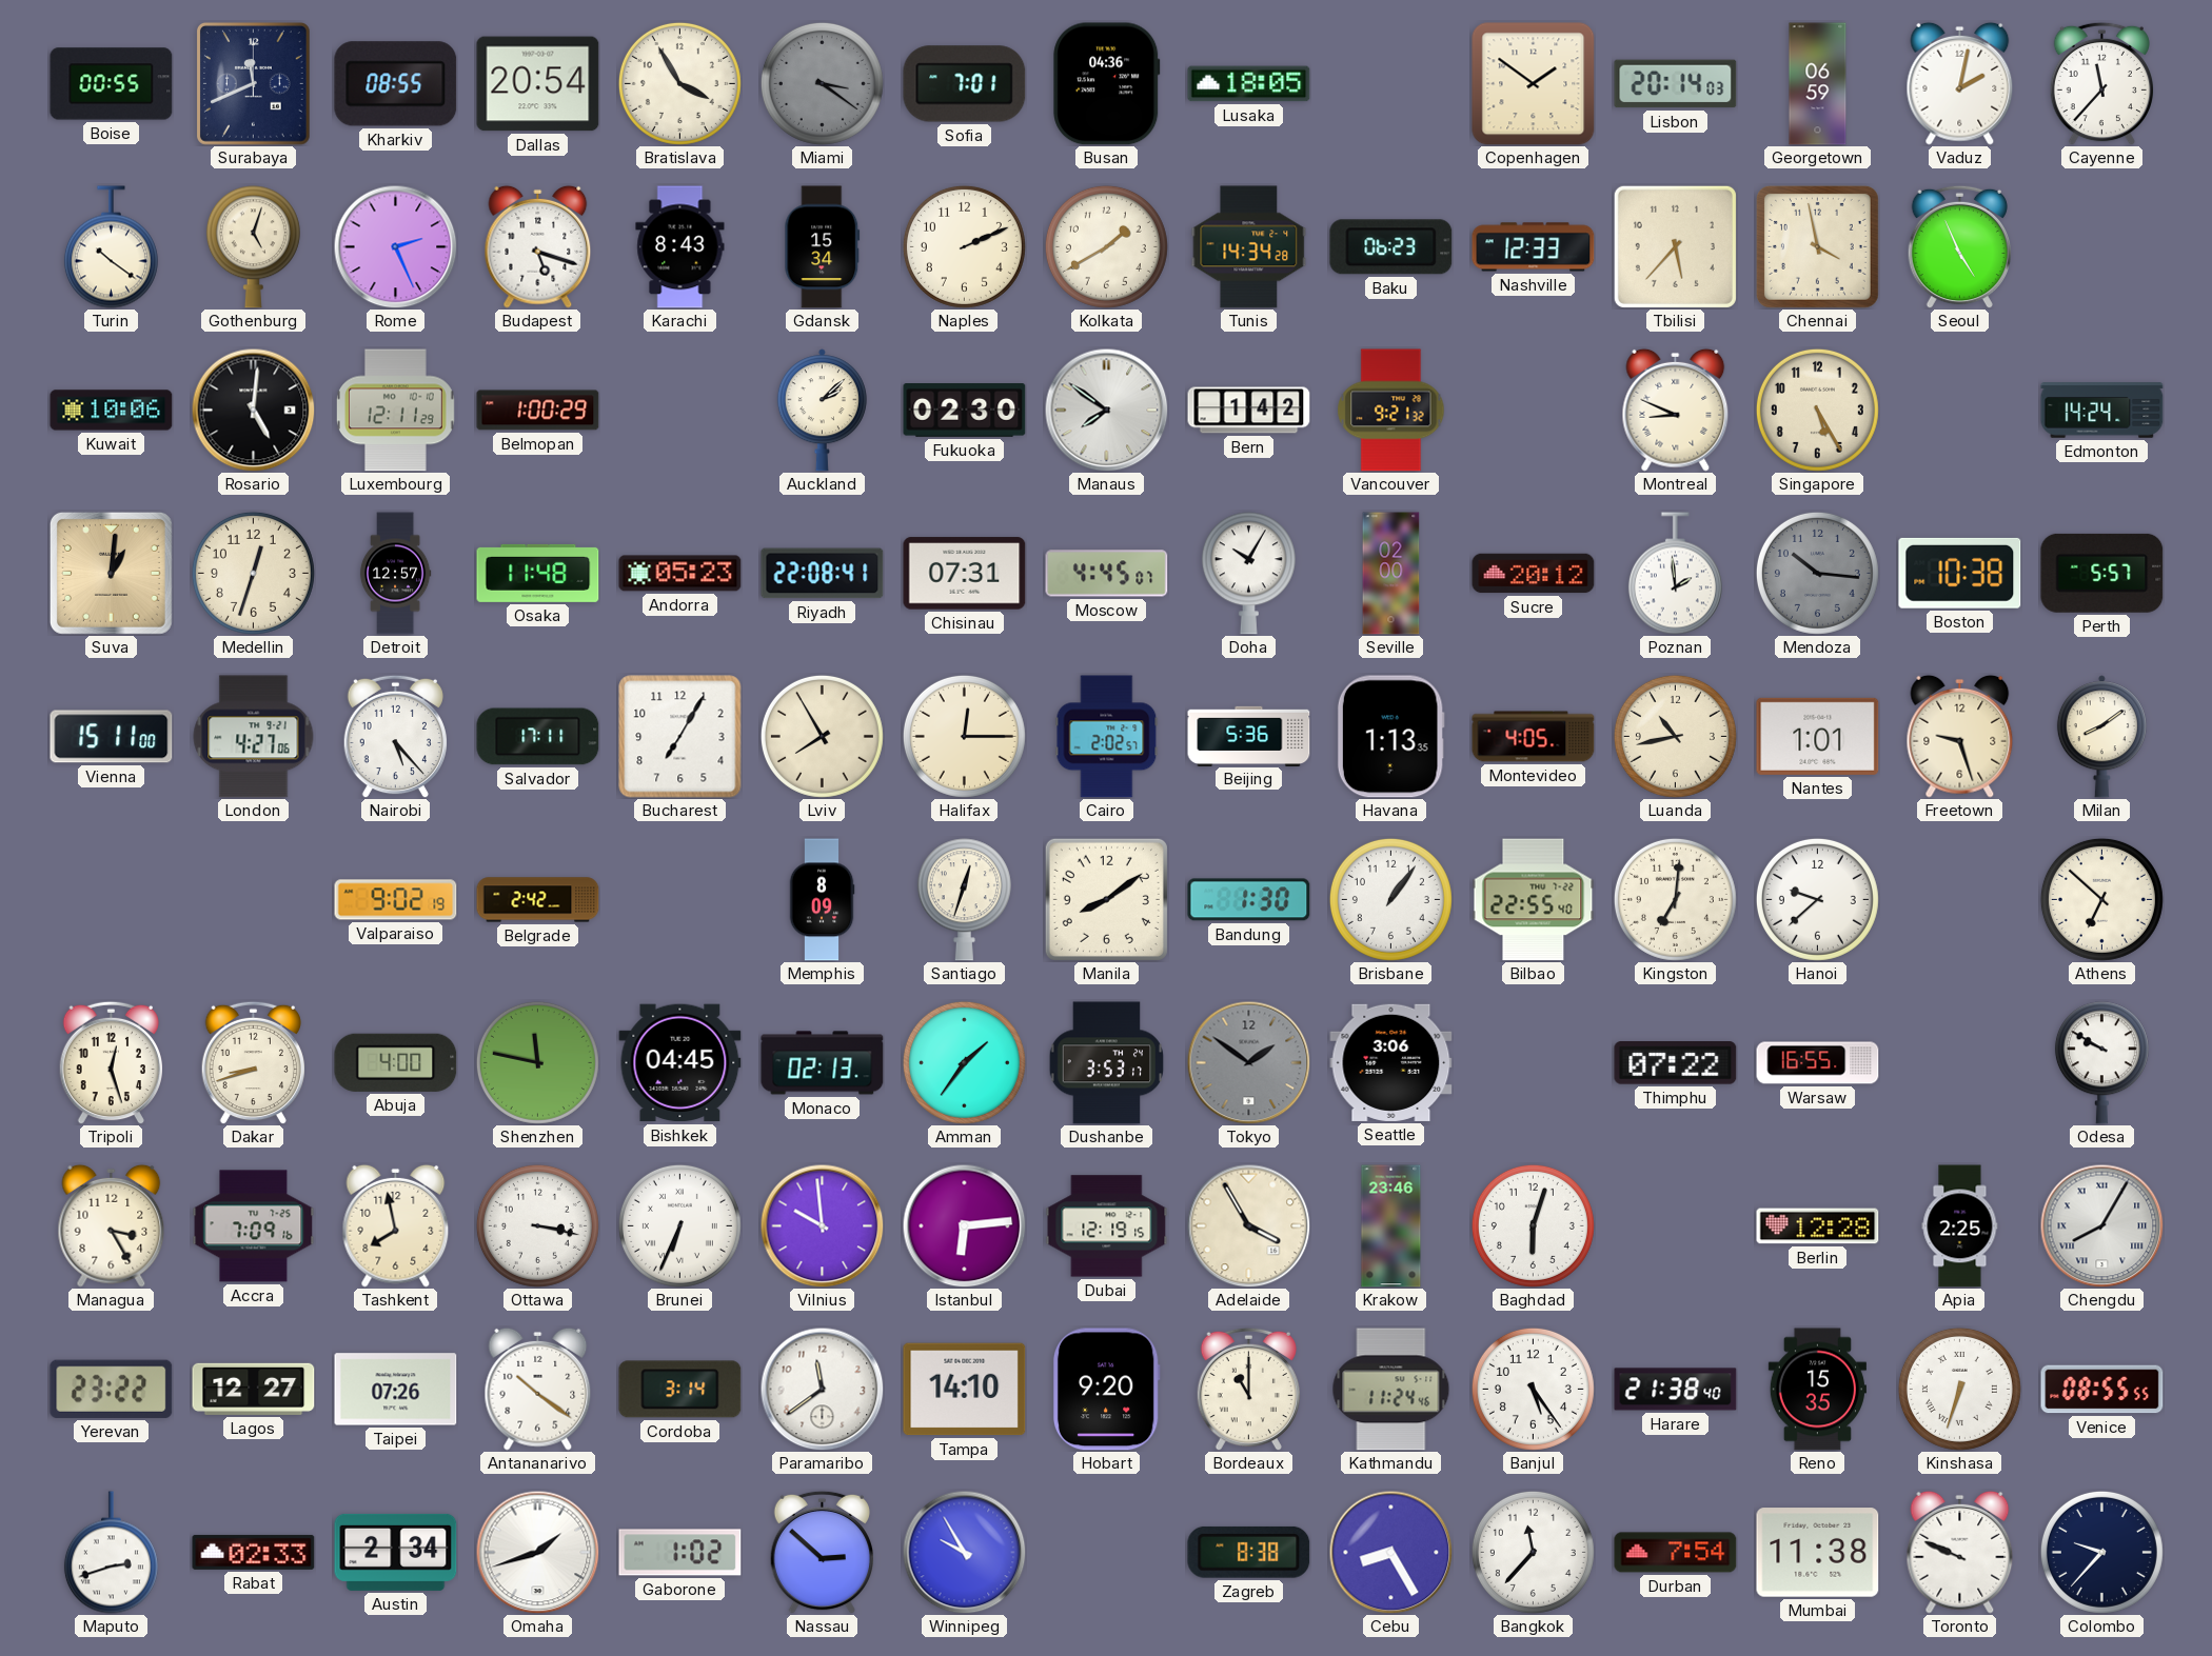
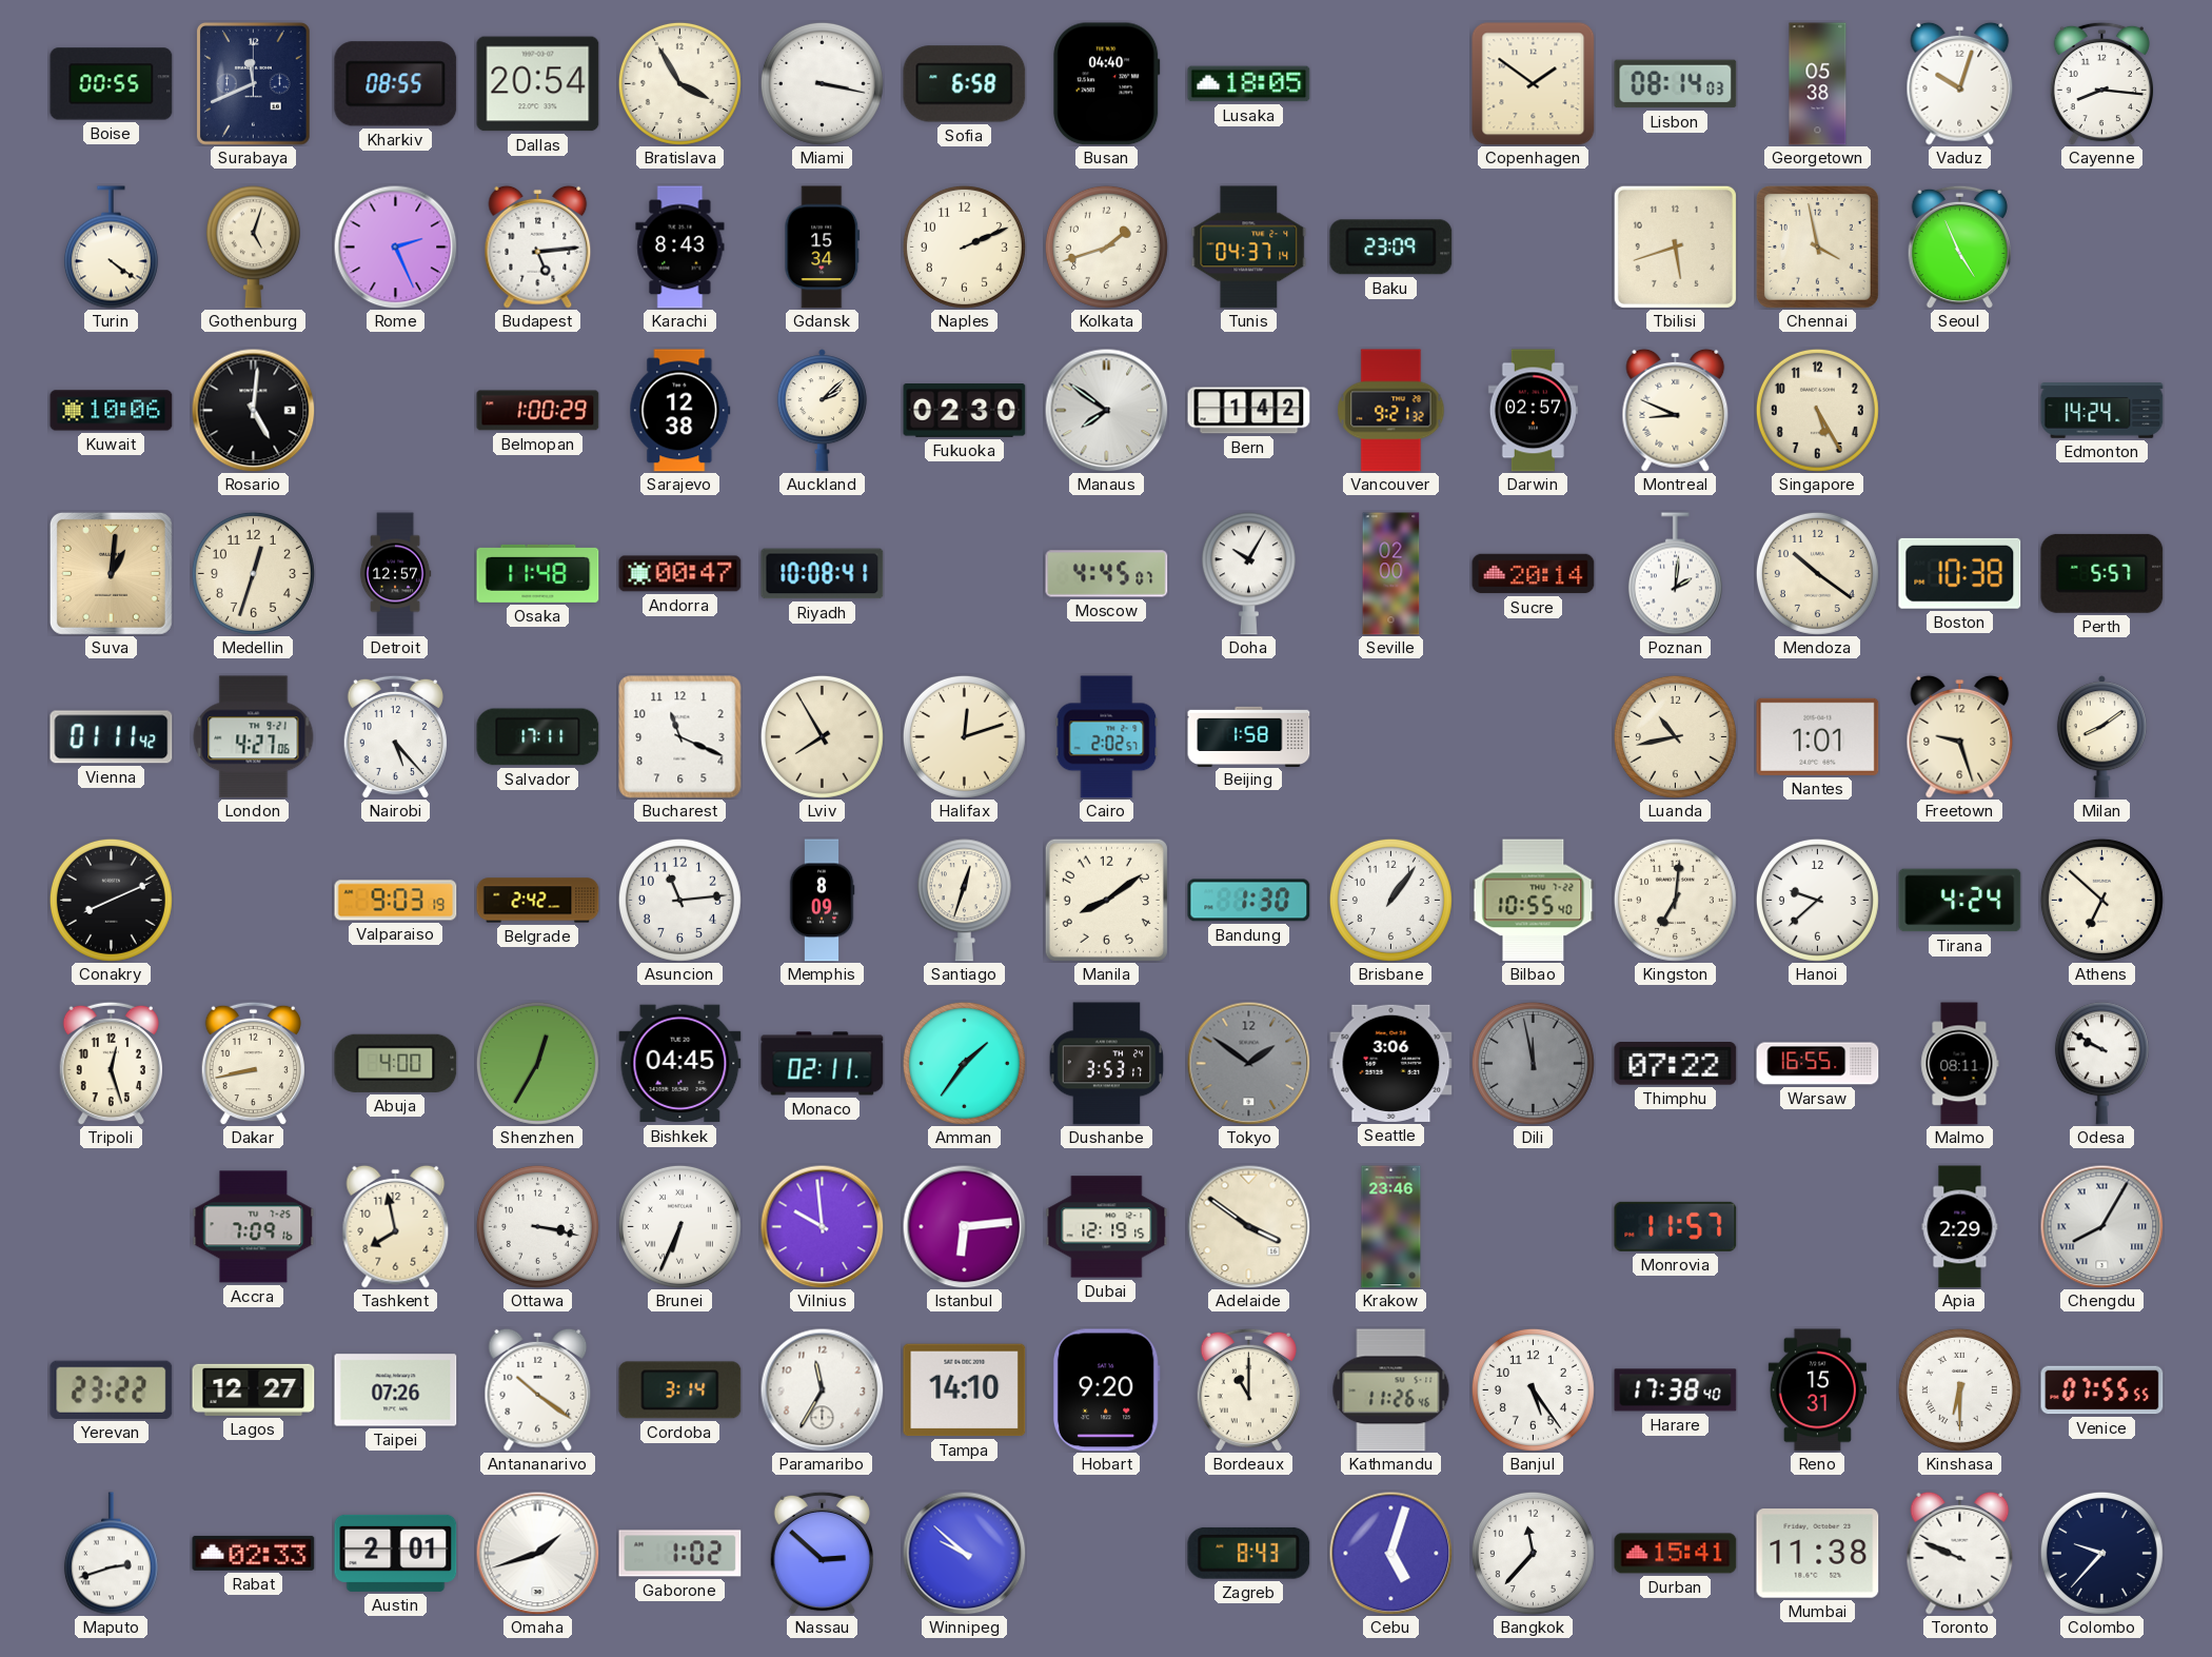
Miami: 3:21 -> 3:17
Miami dial: grey -> white
Sofia: 7:01 -> 6:58
Busan: 04:36 -> 04:40
Lisbon: 20:14 -> 08:14
Georgetown: 06:59 -> 05:38
Vaduz: 2:02 -> 10:03
Cayenne: 11:37 -> 8:16
Turin: 10:21 -> 4:21
Budapest: 5:18 -> 5:14
Kolkata: 1:40 -> 1:42
Tunis: 14:34 -> 04:37
Baku: 06:23 -> 23:09
Nashville: 12:33 -> none
Tbilisi: 5:37 -> 5:42
Luxembourg: 12:11 -> none
Sarajevo: none -> 12:38
Darwin: none -> 02:57
Andorra: 05:23 -> 00:47
Riyadh: 22:08 -> 10:08
Chisinau: 07:31 -> none
Sucre: 20:12 -> 20:14
Poznan: 1:59 -> 2:01
Mendoza: 10:16 -> 10:21
Mendoza dial: grey -> cream
Vienna: 15:11 -> 01:11
Bucharest: 7:05 -> 11:19
Halifax: 12:15 -> 12:12
Beijing: 5:36 -> 1:58
Havana: 1:13 -> none
Montevideo: 4:05 -> none
Conakry: none -> 8:11
Valparaiso: 9:02 -> 9:03
Asuncion: none -> 11:14
Bilbao: 22:55 -> 10:55
Tirana: none -> 4:24
Dakar: 8:42 -> 8:43
Shenzhen: 11:47 -> 12:35
Monaco: 02:13 -> 02:11
Dili: none -> 11:58
Malmo: none -> 08:11
Managua: 3:25 -> none
Adelaide: 3:55 -> 3:51
Baghdad: 6:03 -> none
Monrovia: none -> 11:57
Berlin: 12:28 -> none
Apia: 2:25 -> 2:29
Paramaribo: 11:39 -> 11:35
Kathmandu: 11:24 -> 11:26
Harare: 21:38 -> 17:38
Reno: 15:35 -> 15:31
Kinshasa: 6:33 -> 6:30
Venice: 08:55 -> 07:55
Austin: 2:34 -> 2:01
Winnipeg: 9:55 -> 9:52
Zagreb: 8:38 -> 8:43
Cebu: 8:25 -> 5:03
Durban: 7:54 -> 15:41
